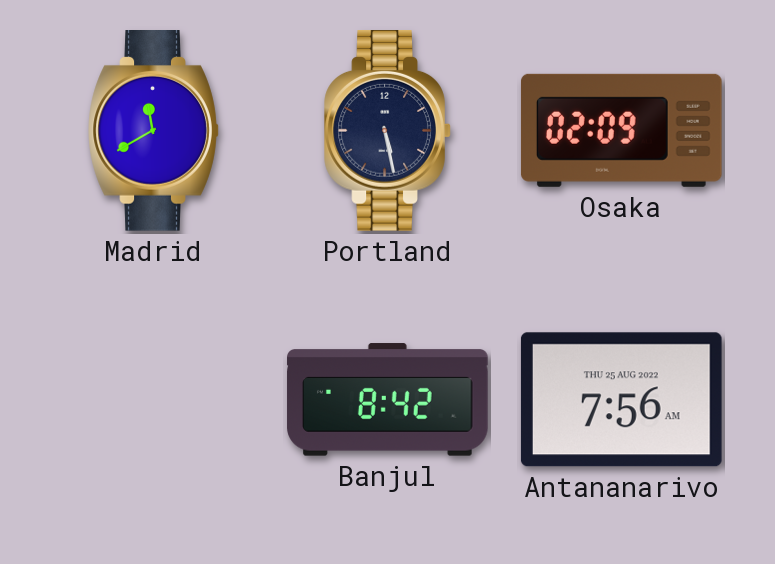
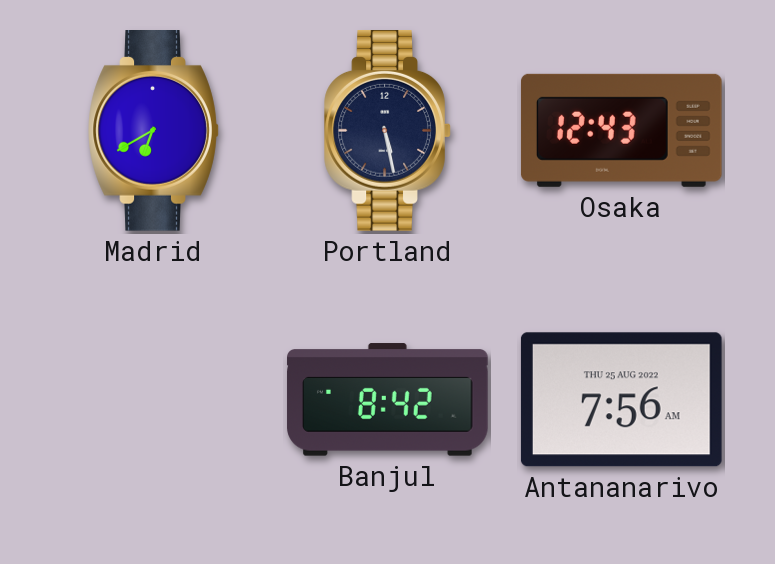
Madrid: 11:40 -> 6:40
Osaka: 02:09 -> 12:43
